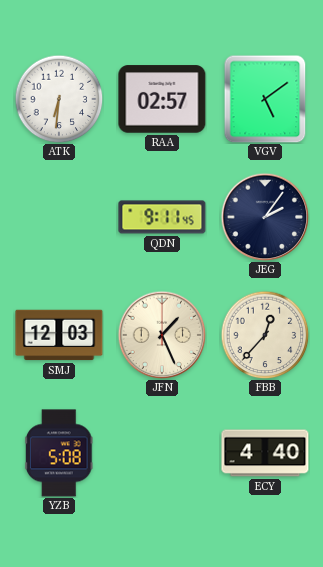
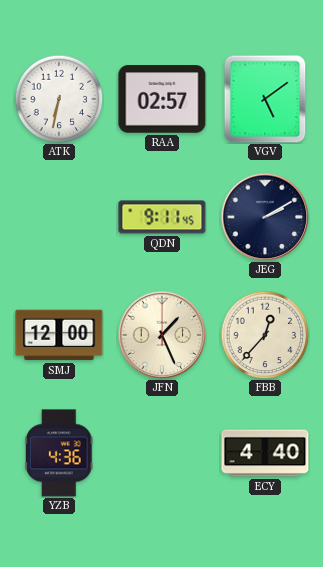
ATK: 6:31 -> 6:32
JEG: 2:06 -> 2:10
SMJ: 12:03 -> 12:00
YZB: 5:08 -> 4:36
